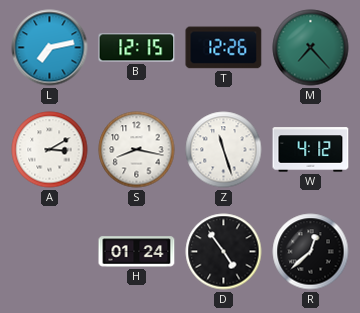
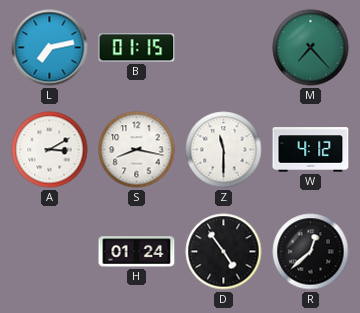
B: 12:15 -> 01:15
T: 12:26 -> none
Z: 11:27 -> 11:30
